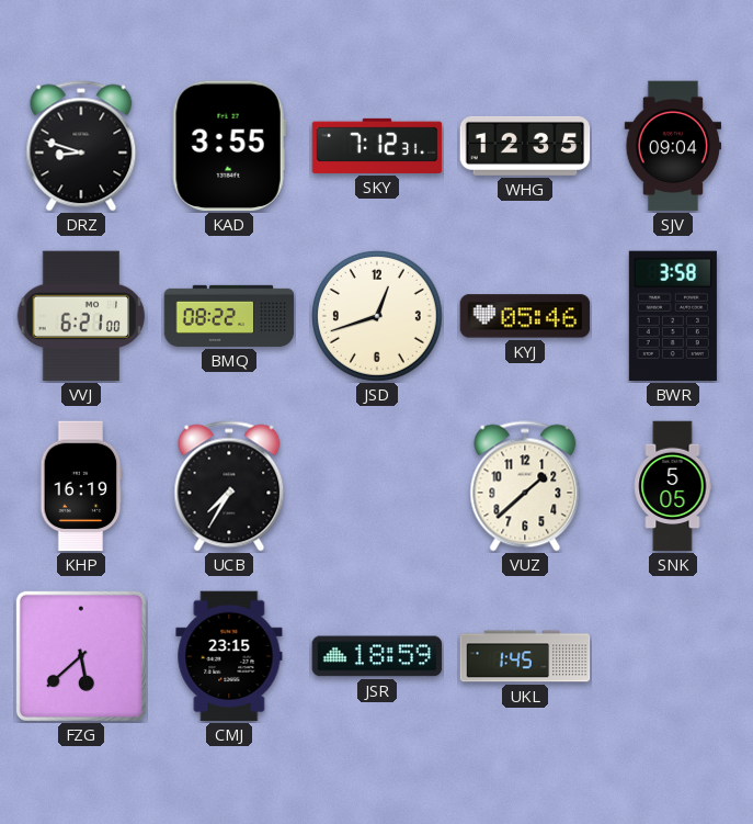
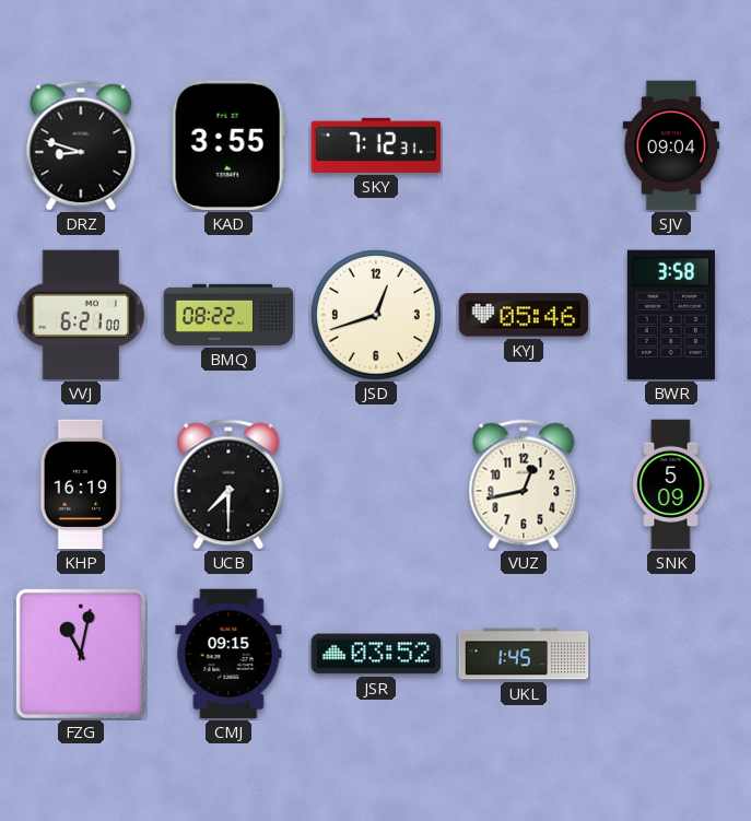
WHG: 12:35 -> none
UCB: 7:35 -> 7:30
VUZ: 1:38 -> 12:43
SNK: 5:05 -> 5:09
FZG: 5:38 -> 11:02
CMJ: 23:15 -> 09:15
JSR: 18:59 -> 03:52
